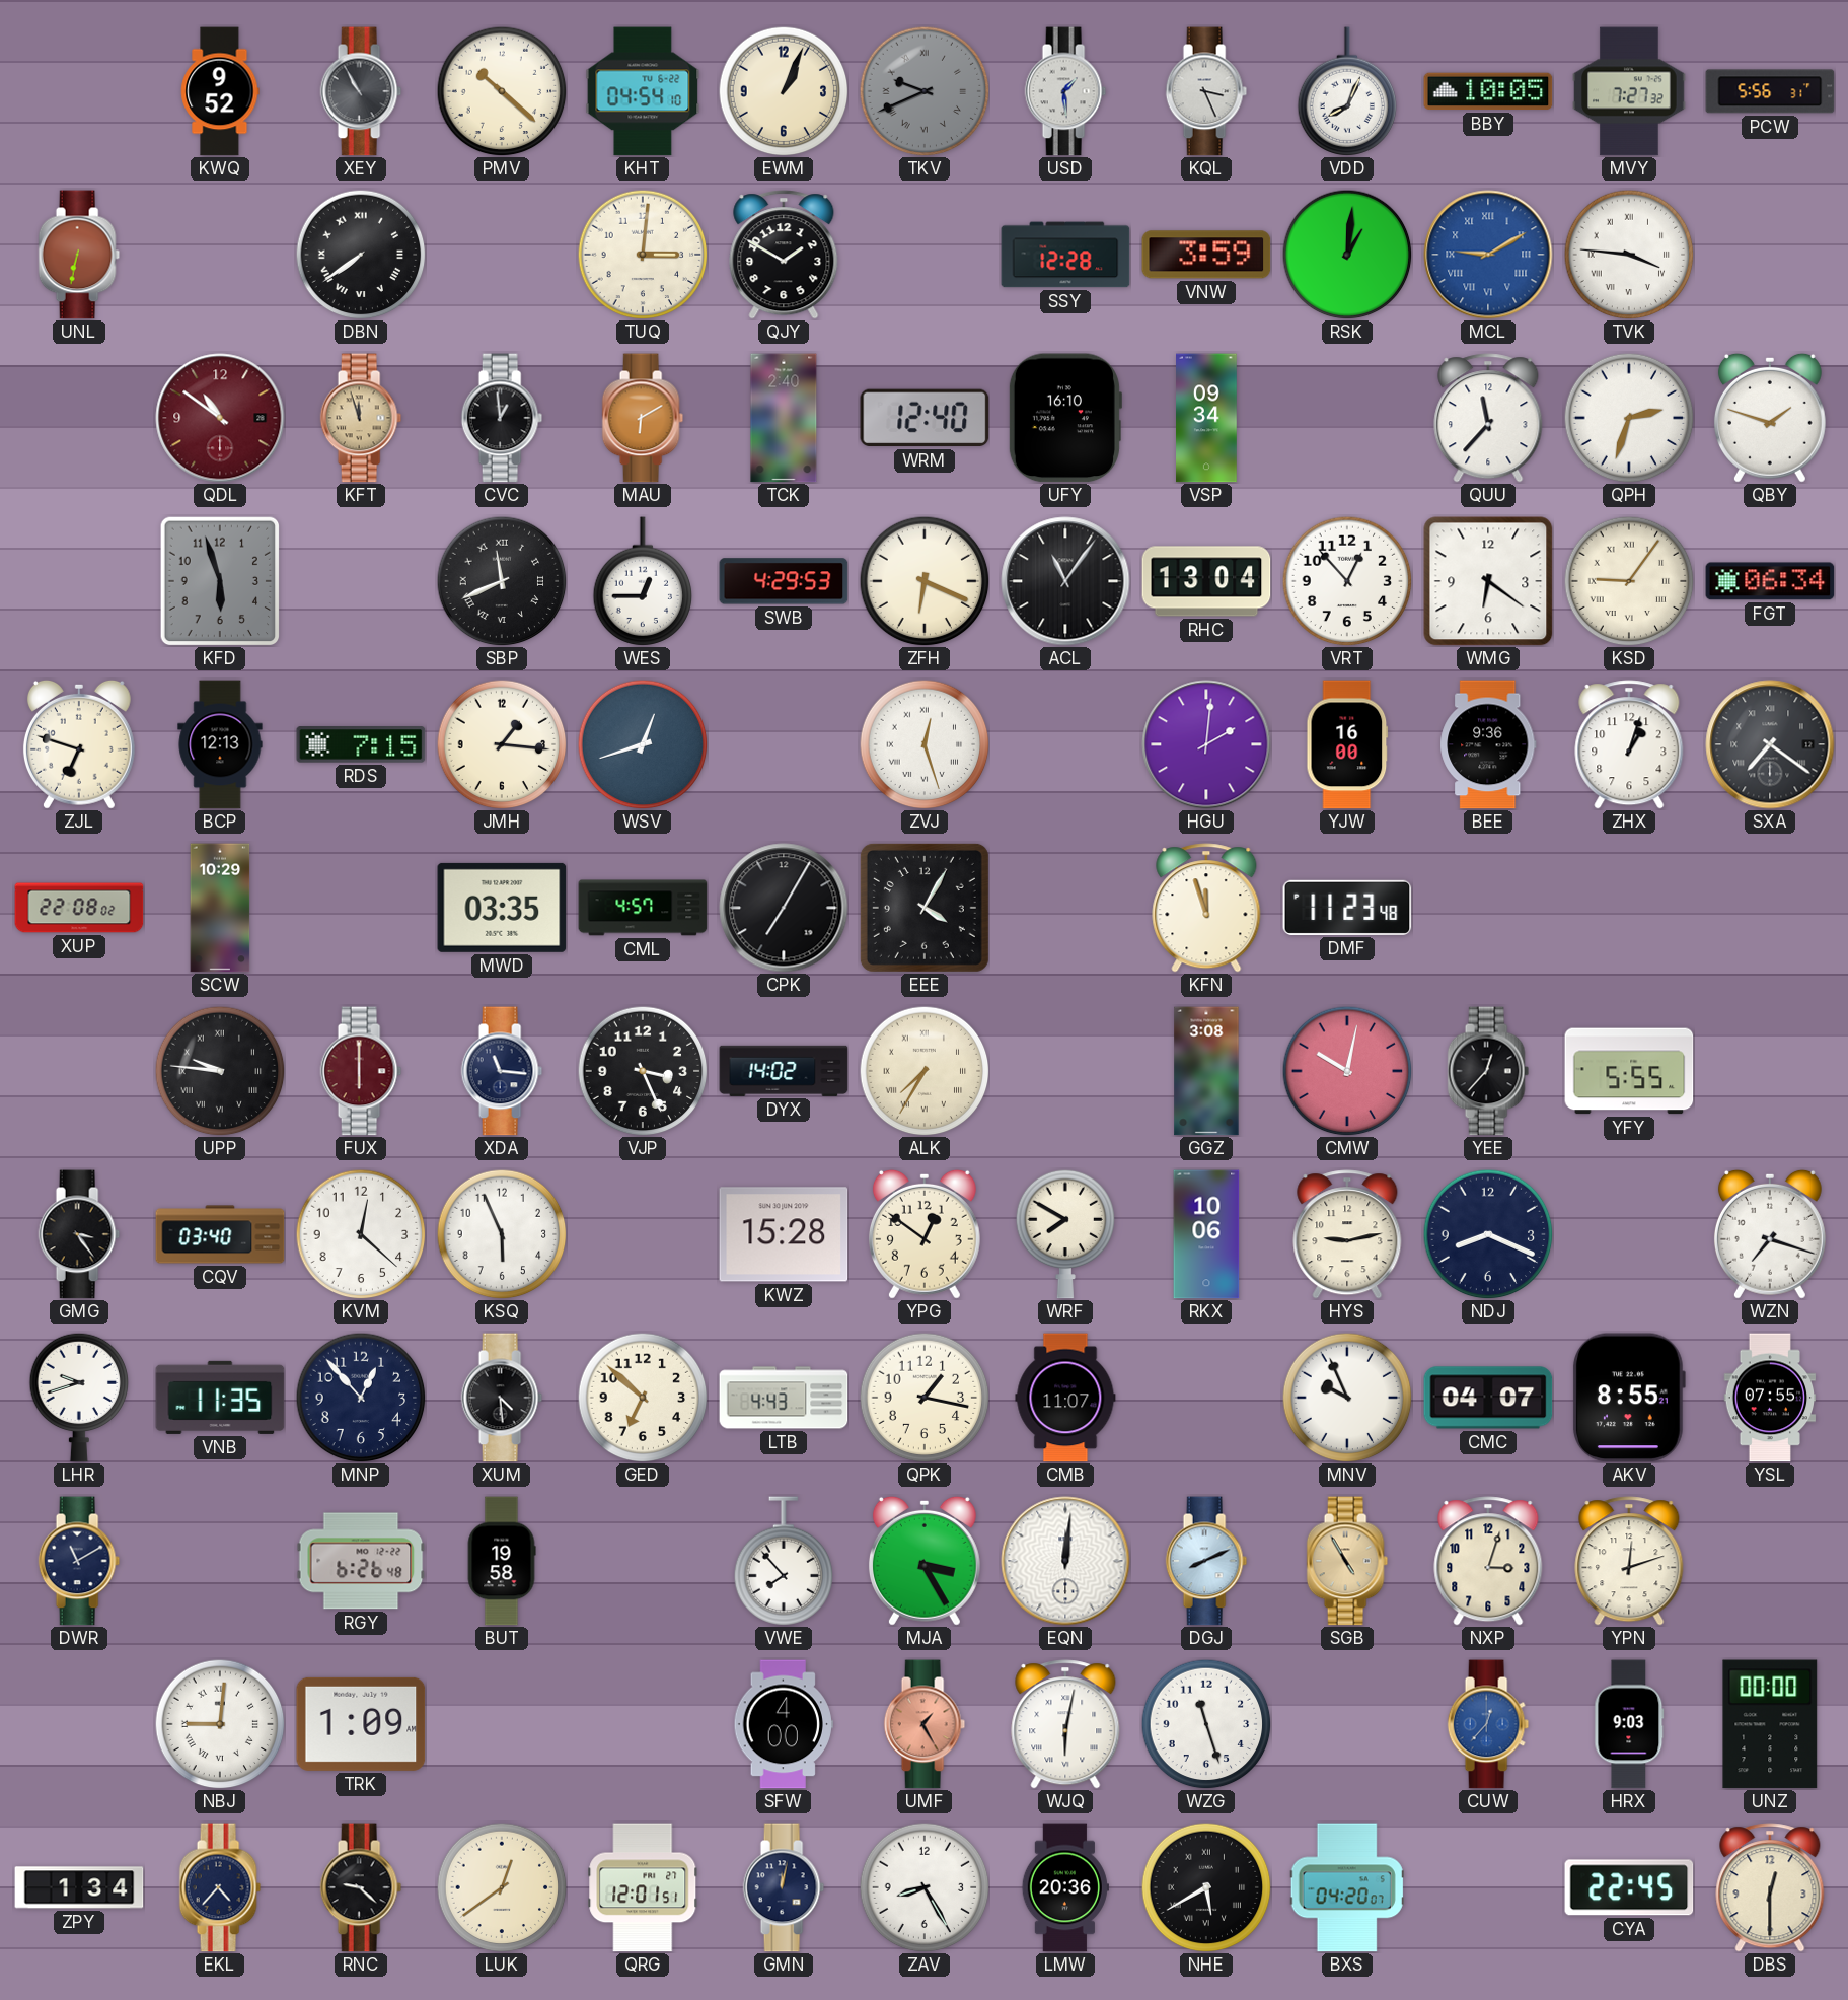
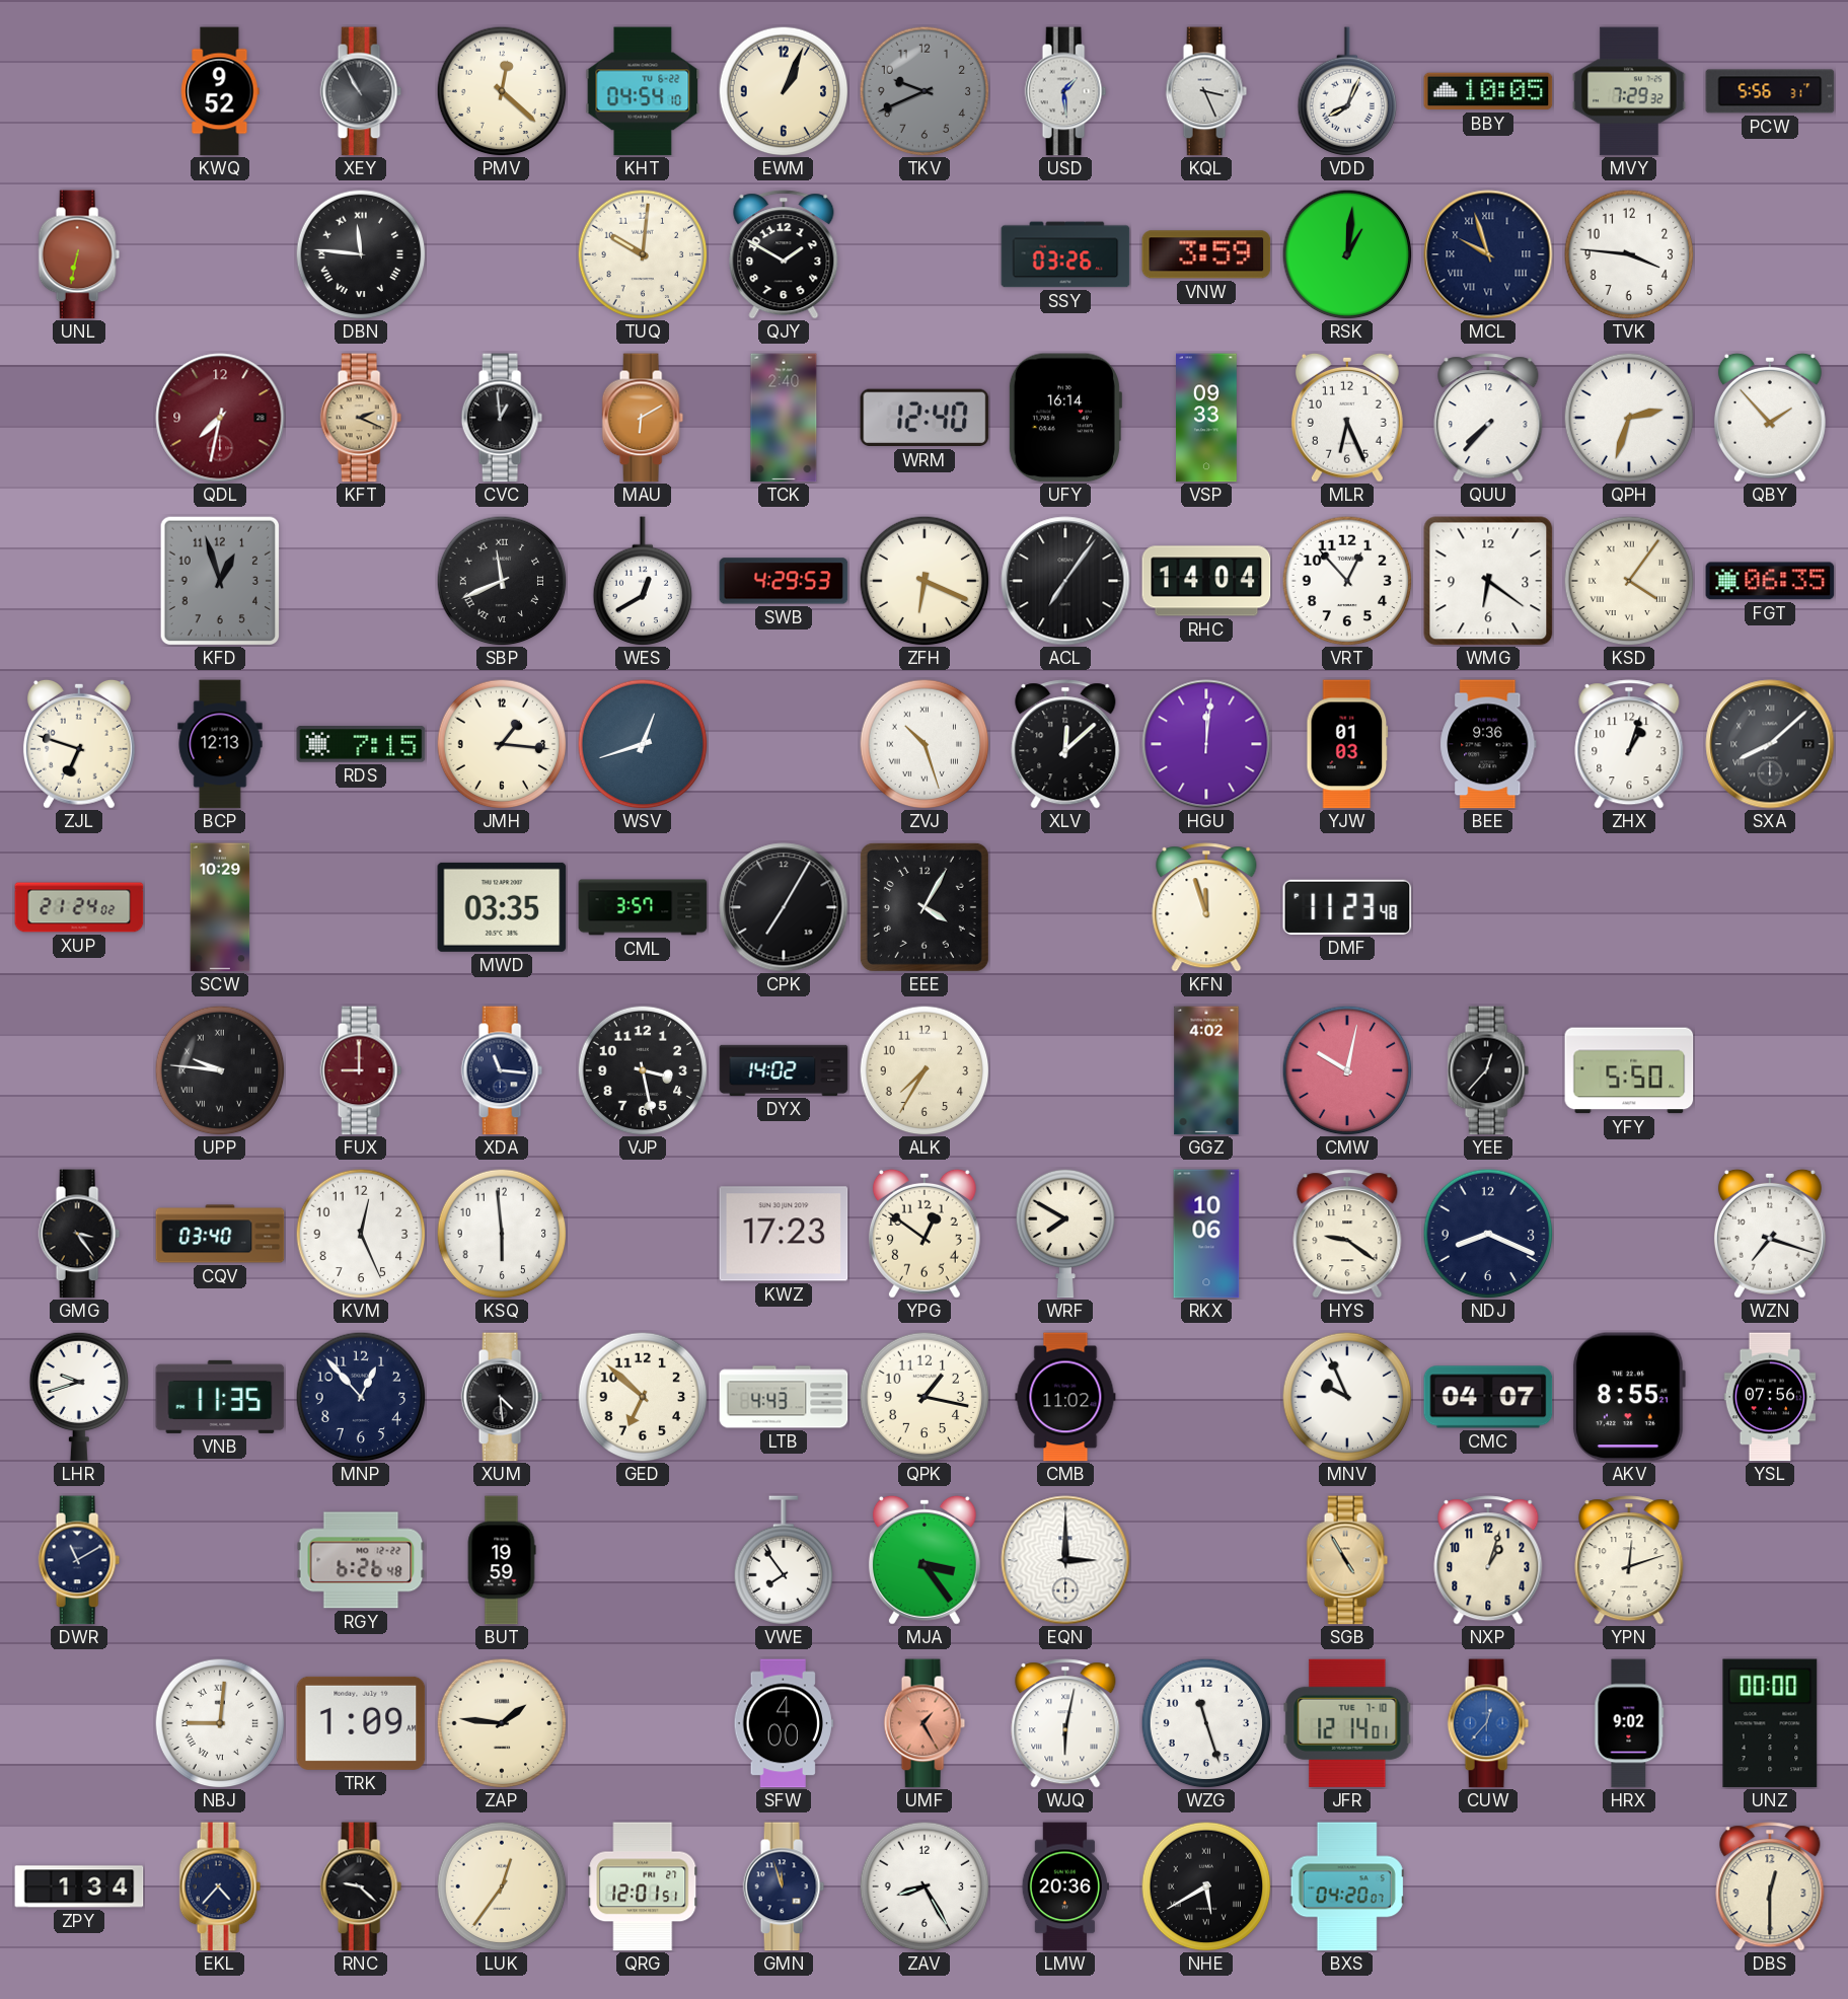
PMV: 10:22 -> 12:22
TKV numerals: Roman -> Arabic
MVY: 7:27 -> 7:29
DBN: 7:39 -> 11:46
TUQ: 3:01 -> 10:01
SSY: 12:28 -> 03:26
MCL: 9:10 -> 9:57
MCL dial: blue -> navy
TVK numerals: Roman -> Arabic
QDL: 10:51 -> 7:32
KFT: 11:57 -> 2:19
UFY: 16:10 -> 16:14
VSP: 09:34 -> 09:33
MLR: none -> 6:26
QUU: 11:37 -> 7:37
QBY: 1:48 -> 1:53
KFD: 5:57 -> 12:57
WES: 12:45 -> 12:40
ACL: 11:06 -> 7:06
RHC: 13:04 -> 14:04
KSD: 9:06 -> 4:06
FGT: 06:34 -> 06:35
ZVJ: 12:27 -> 10:27
XLV: none -> 12:08
HGU: 2:01 -> 12:01
YJW: 16:00 -> 01:03
SXA: 7:21 -> 8:08
XUP: 22:08 -> 21:24
CML: 4:57 -> 3:57
FUX: 6:00 -> 9:00
VJP: 3:26 -> 3:28
ALK numerals: Roman -> Arabic
GGZ: 3:08 -> 4:02
YFY: 5:55 -> 5:50
KVM: 12:22 -> 12:26
KSQ: 5:56 -> 5:59
KWZ: 15:28 -> 17:23
HYS: 9:13 -> 9:21
CMB: 11:07 -> 11:02
YSL: 07:55 -> 07:56
BUT: 19:58 -> 19:59
VWE: 7:53 -> 7:54
MJA: 3:25 -> 3:24
EQN: 12:01 -> 3:00
DGJ: 8:11 -> none
NXP: 3:03 -> 1:03
ZAP: none -> 1:46
JFR: none -> 12:14
HRX: 9:03 -> 9:02
LUK: 12:39 -> 12:36
GMN: 12:02 -> 11:57
CYA: 22:45 -> none
